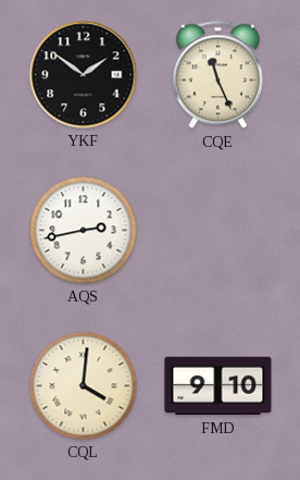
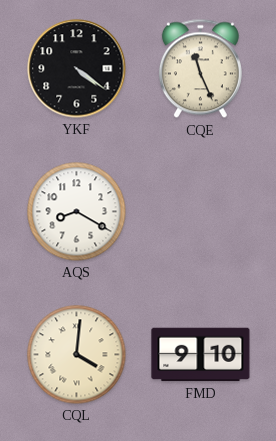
YKF: 1:51 -> 4:21
AQS: 2:43 -> 8:20
